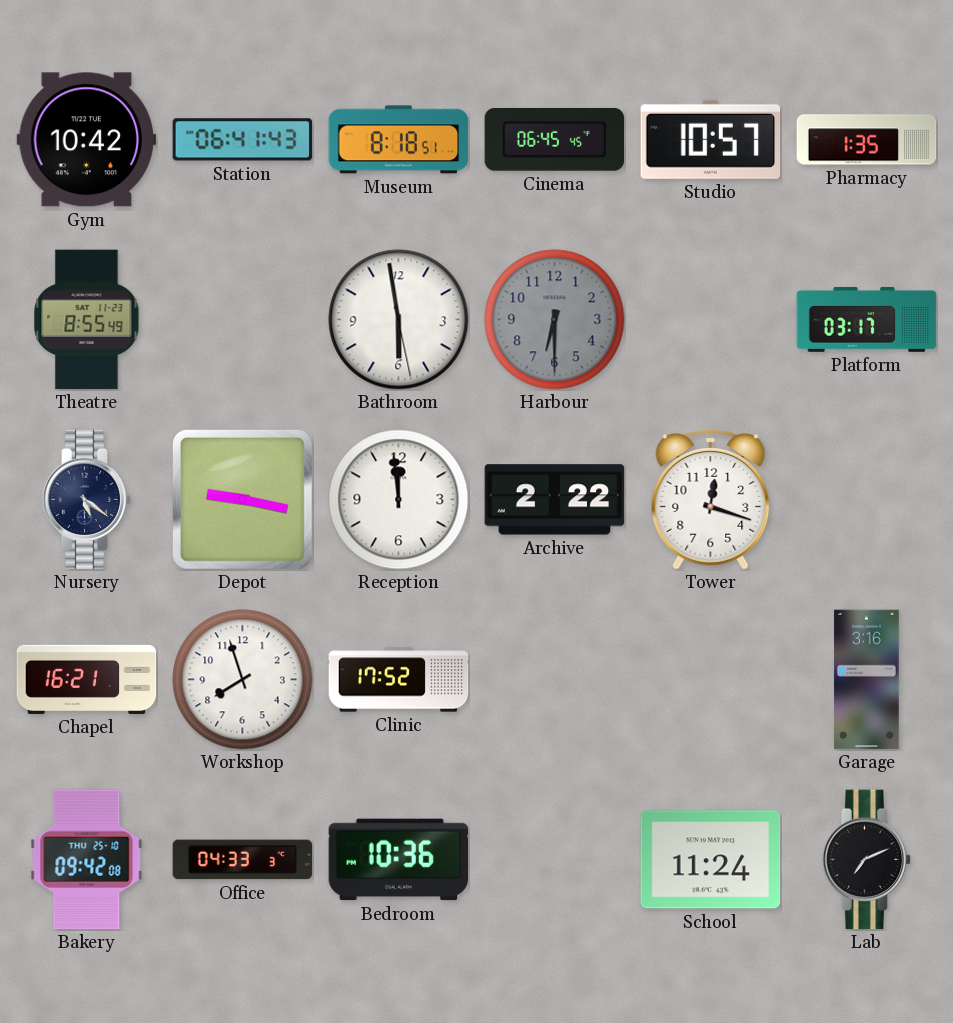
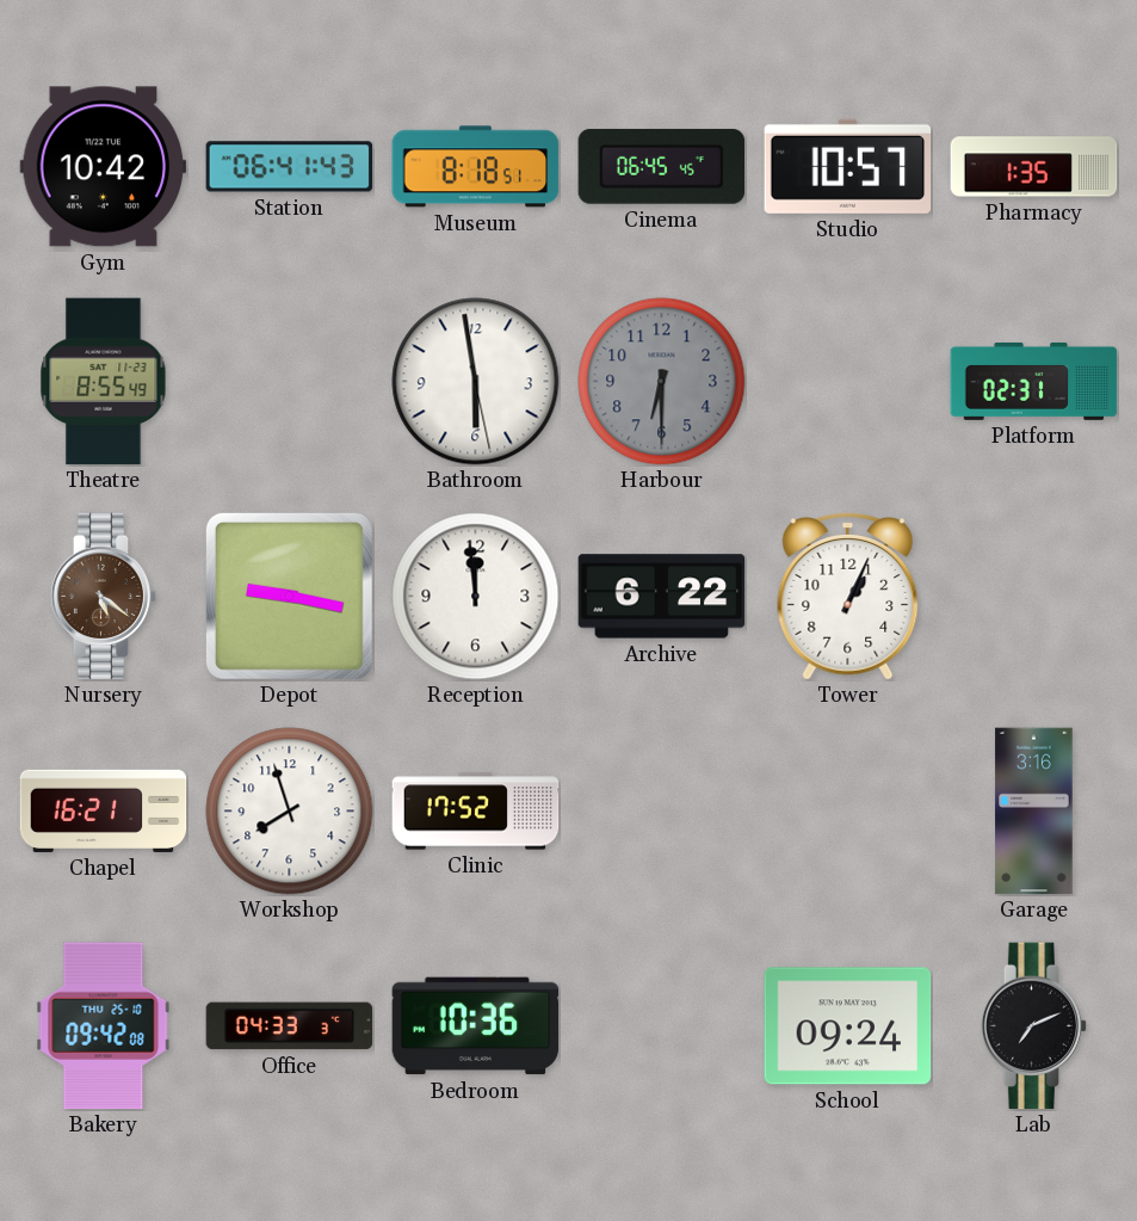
Platform: 03:17 -> 02:31
Nursery dial: navy -> brown
Archive: 2:22 -> 6:22
Tower: 12:18 -> 1:04
School: 11:24 -> 09:24
